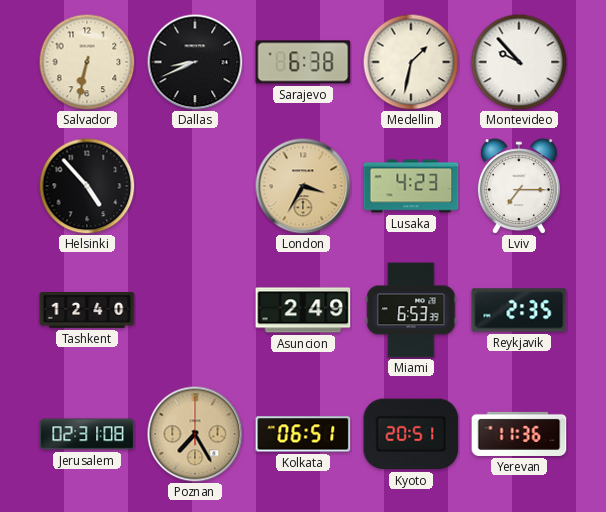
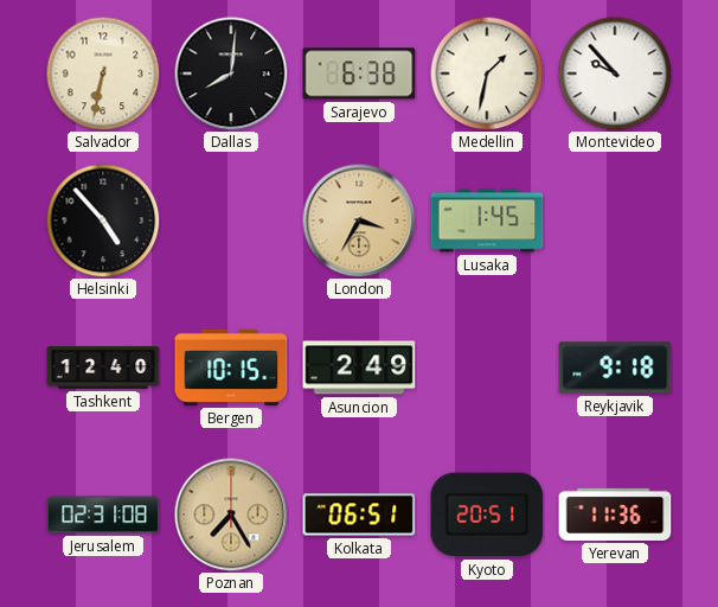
Dallas: 8:41 -> 8:01
Lusaka: 4:23 -> 1:45
Lviv: 7:15 -> none
Bergen: none -> 10:15
Miami: 6:53 -> none
Reykjavik: 2:35 -> 9:18
